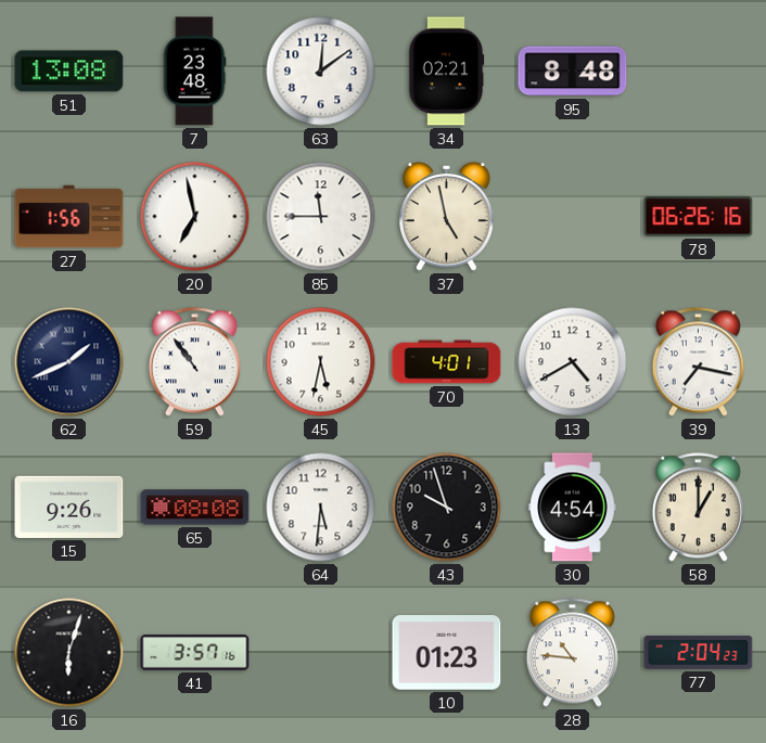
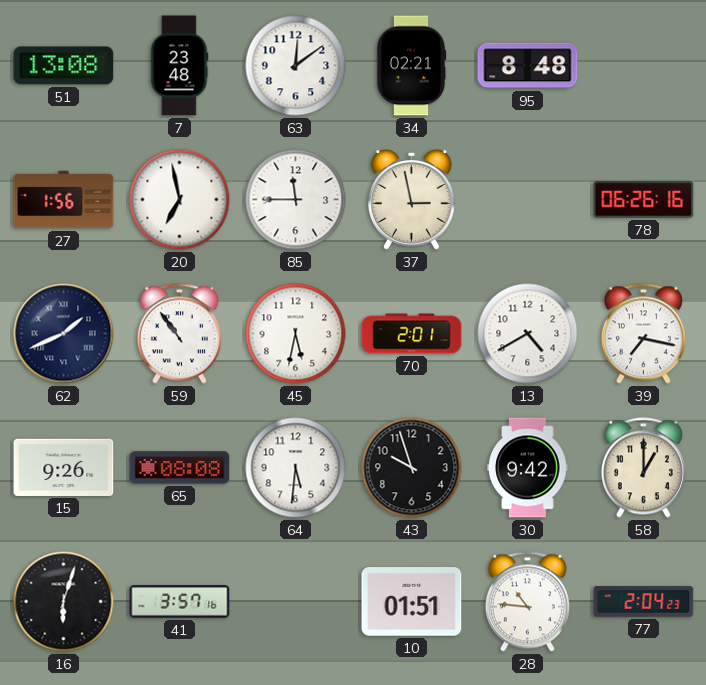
37: 4:58 -> 2:58
70: 4:01 -> 2:01
30: 4:54 -> 9:42
10: 01:23 -> 01:51
